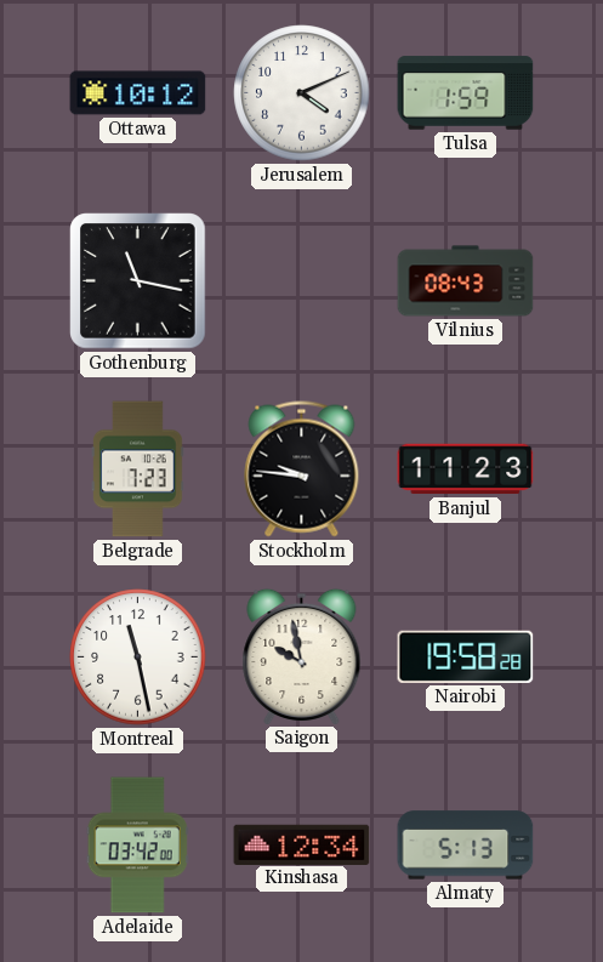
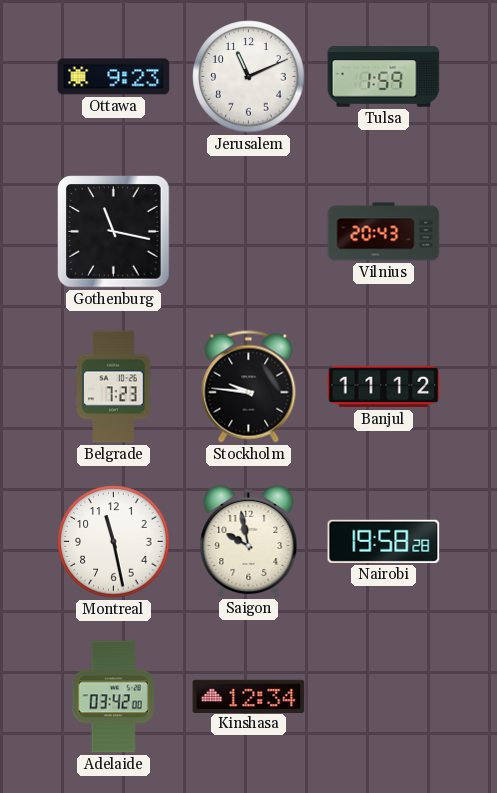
Ottawa: 10:12 -> 9:23
Jerusalem: 4:11 -> 11:11
Vilnius: 08:43 -> 20:43
Banjul: 11:23 -> 11:12
Almaty: 5:13 -> none
